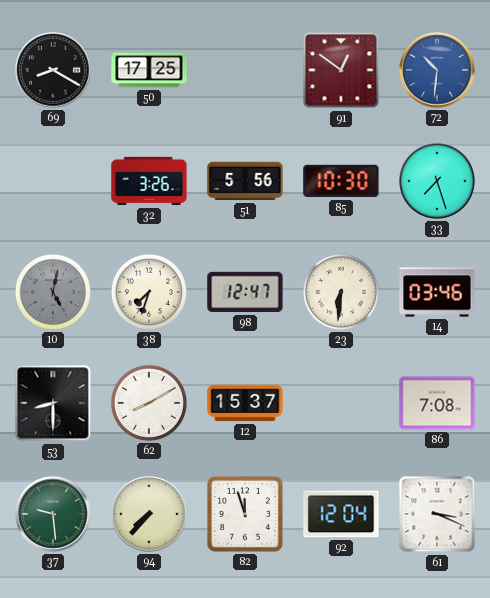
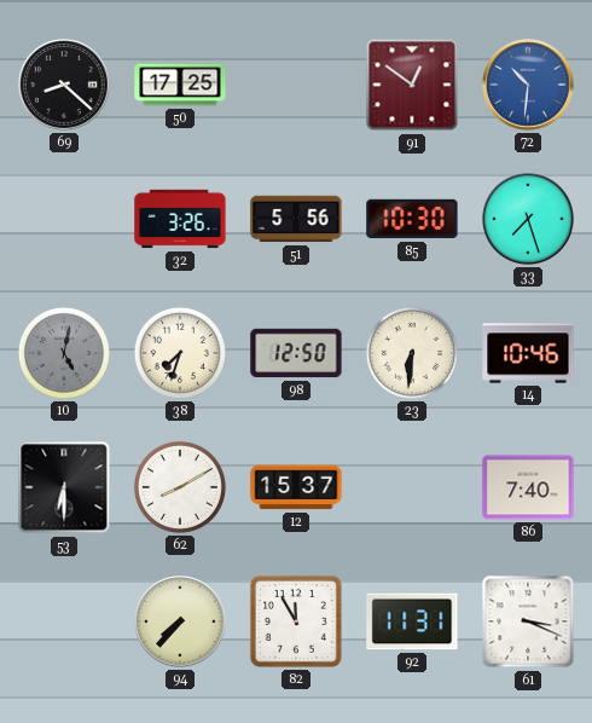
69: 8:20 -> 8:22
98: 12:47 -> 12:50
14: 03:46 -> 10:46
53: 8:30 -> 6:30
86: 7:08 -> 7:40
37: 9:29 -> none
82: 11:57 -> 11:55
92: 12:04 -> 11:31
